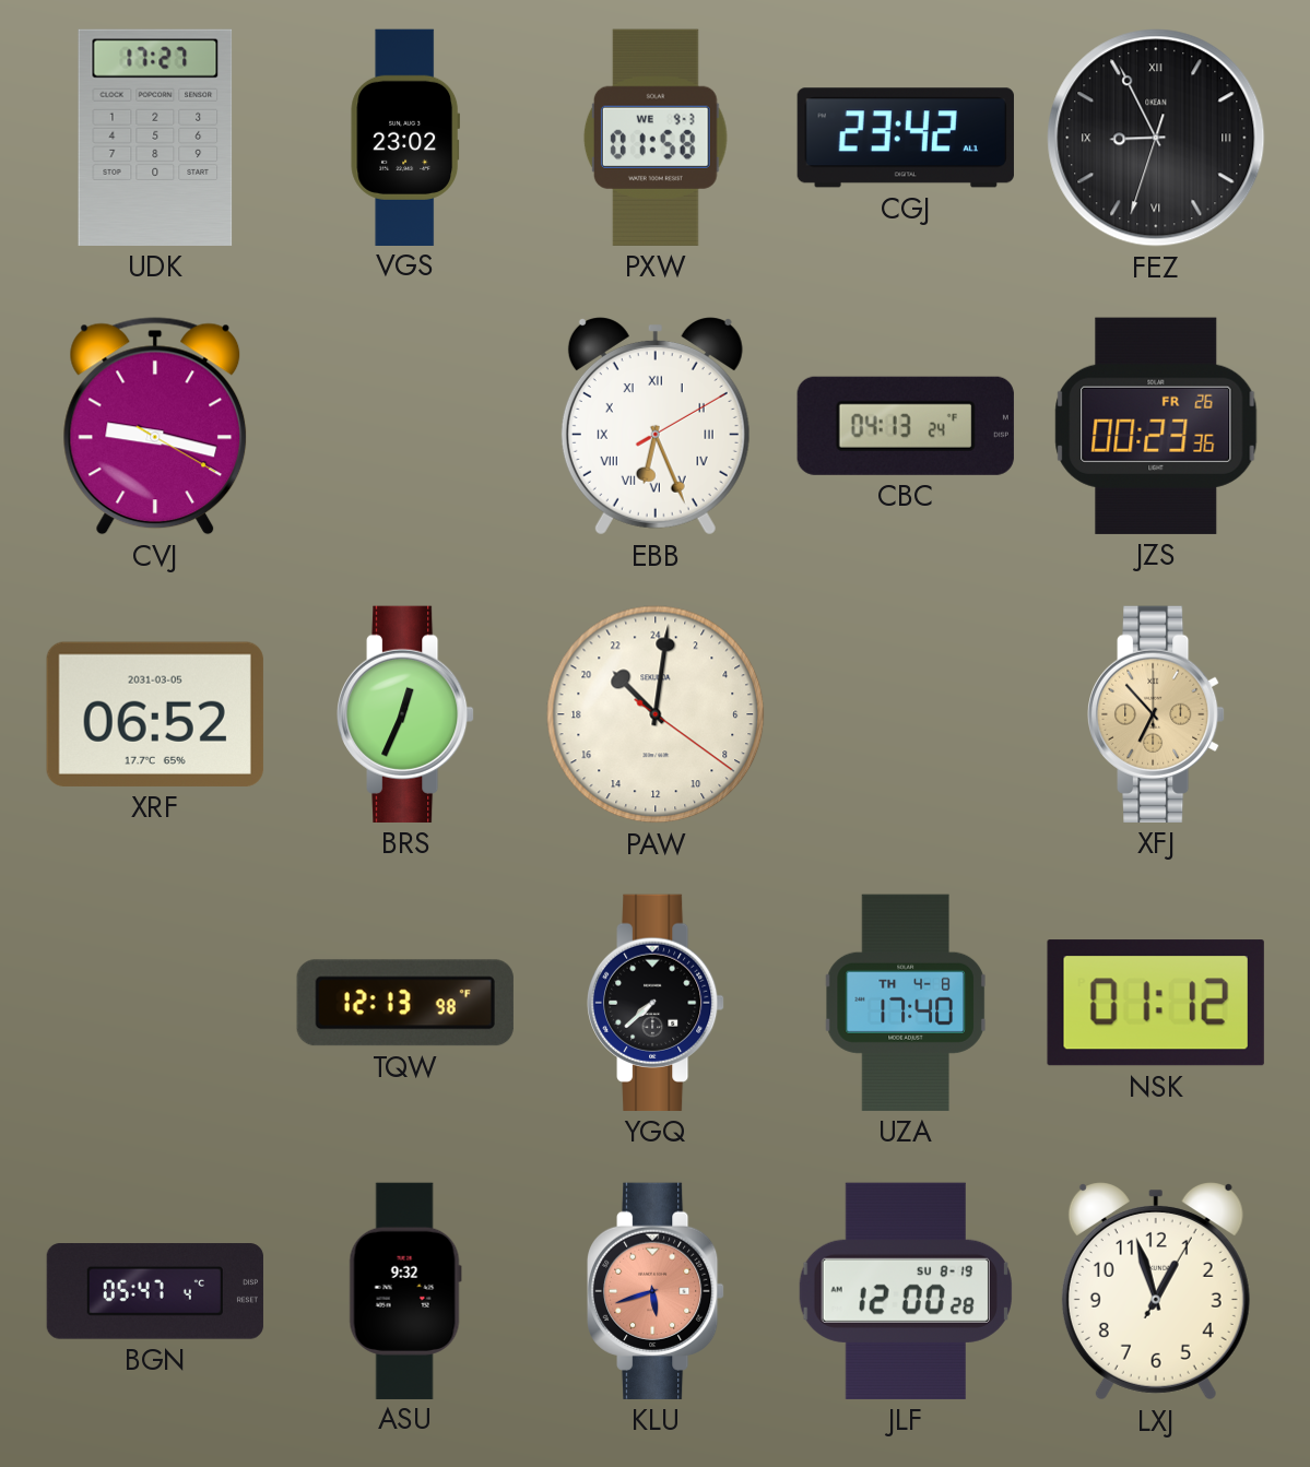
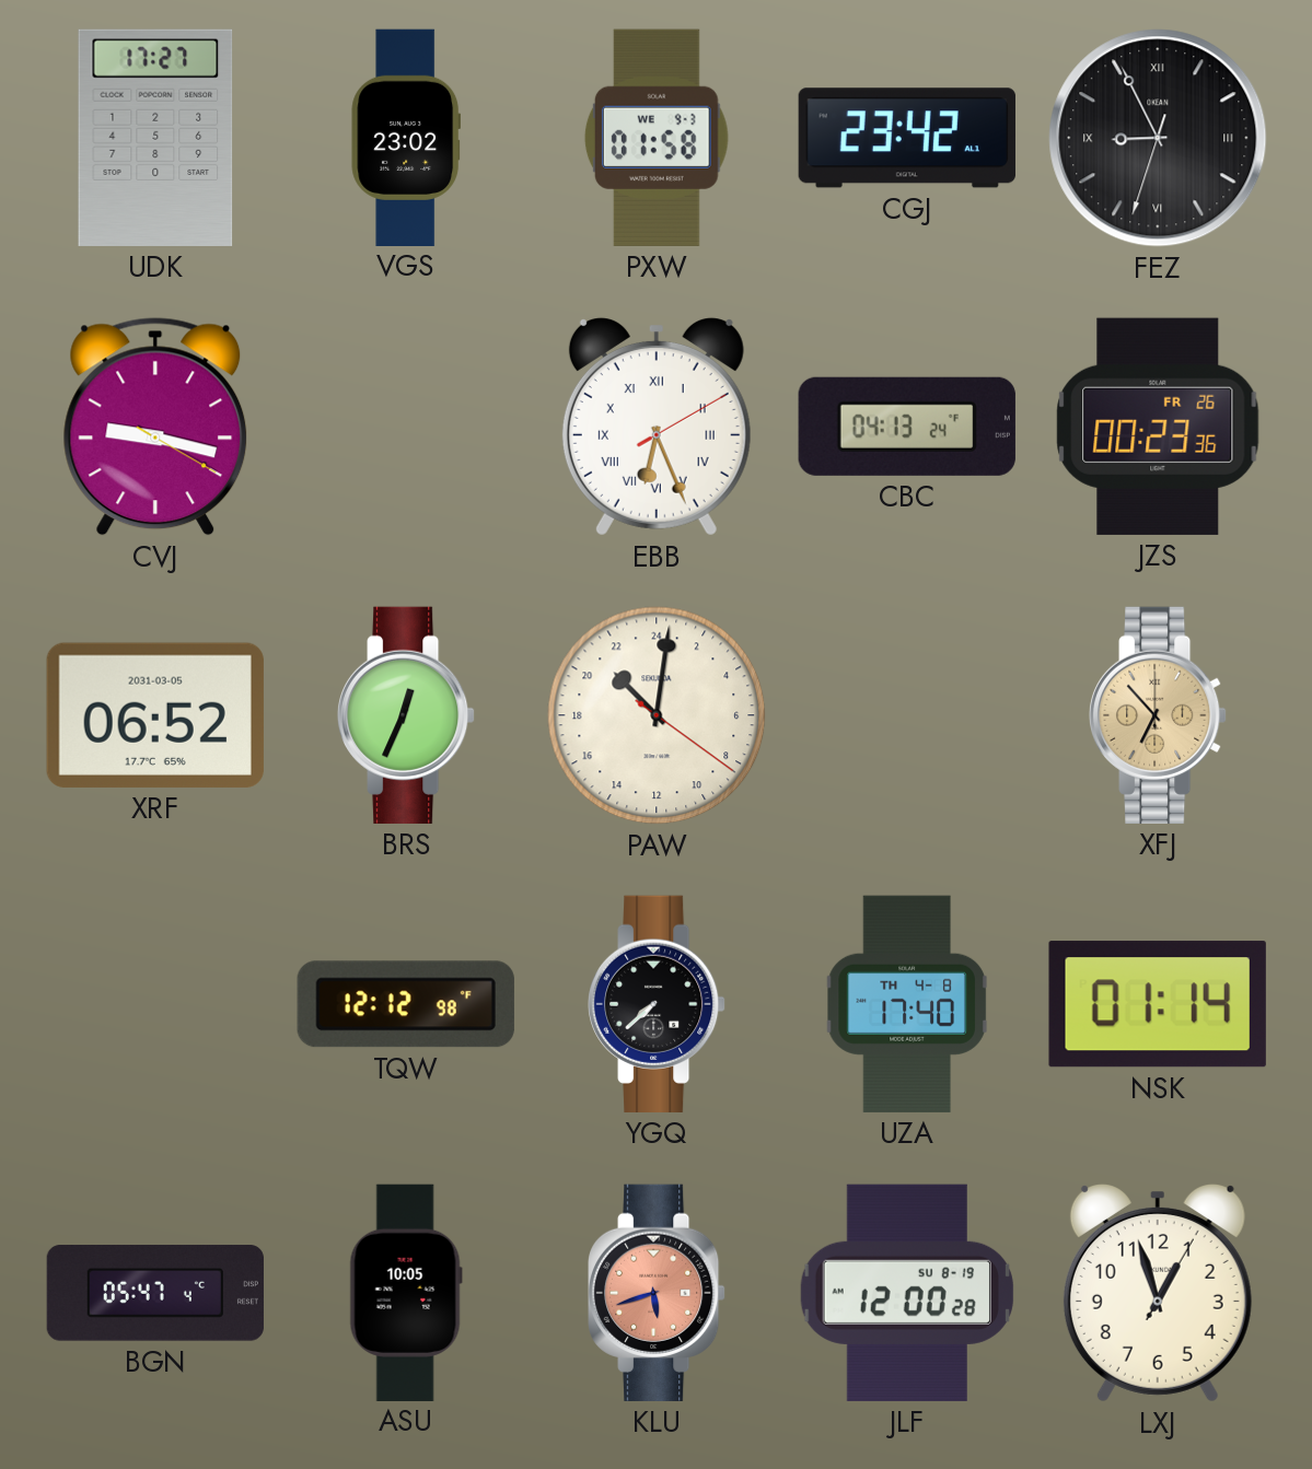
TQW: 12:13 -> 12:12
NSK: 01:12 -> 01:14
ASU: 9:32 -> 10:05
